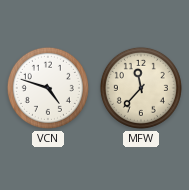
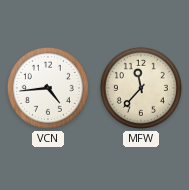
VCN: 4:48 -> 4:44
